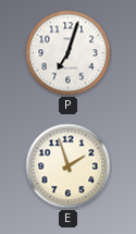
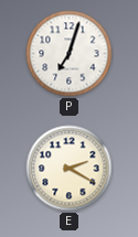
E: 1:57 -> 2:20
